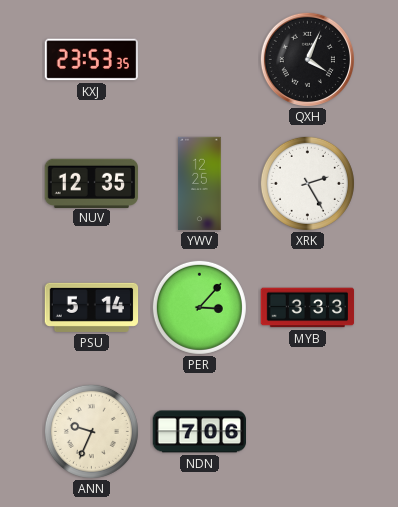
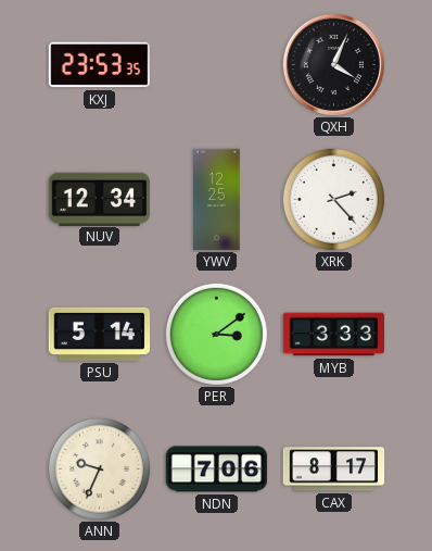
NUV: 12:35 -> 12:34
XRK: 2:25 -> 2:23
PER: 3:07 -> 3:09
CAX: none -> 8:17
